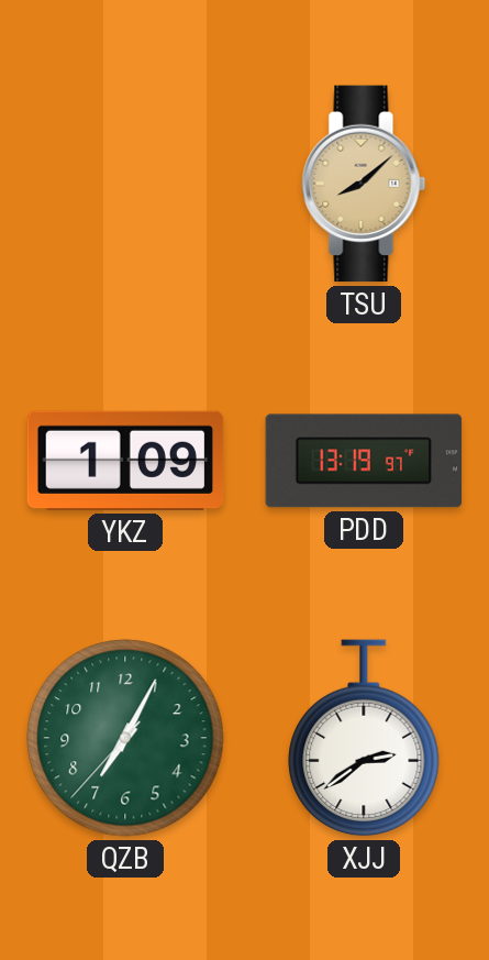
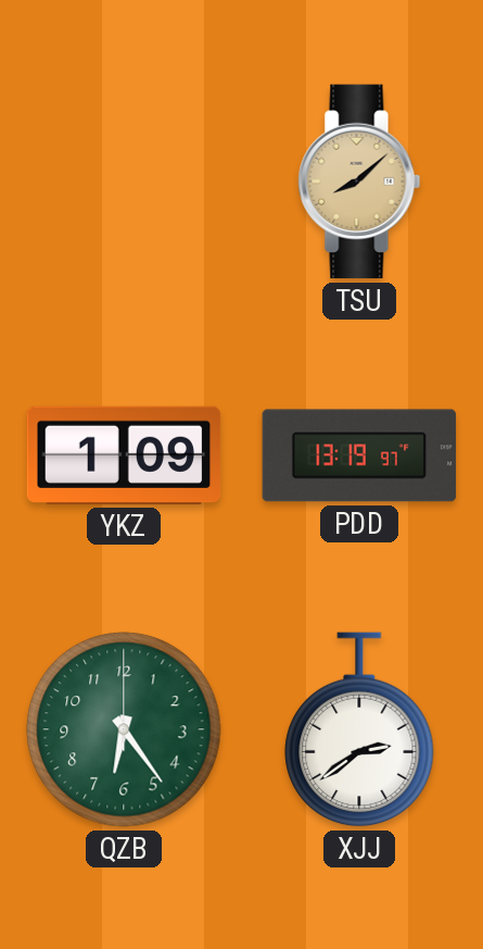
QZB: 7:04 -> 6:24
